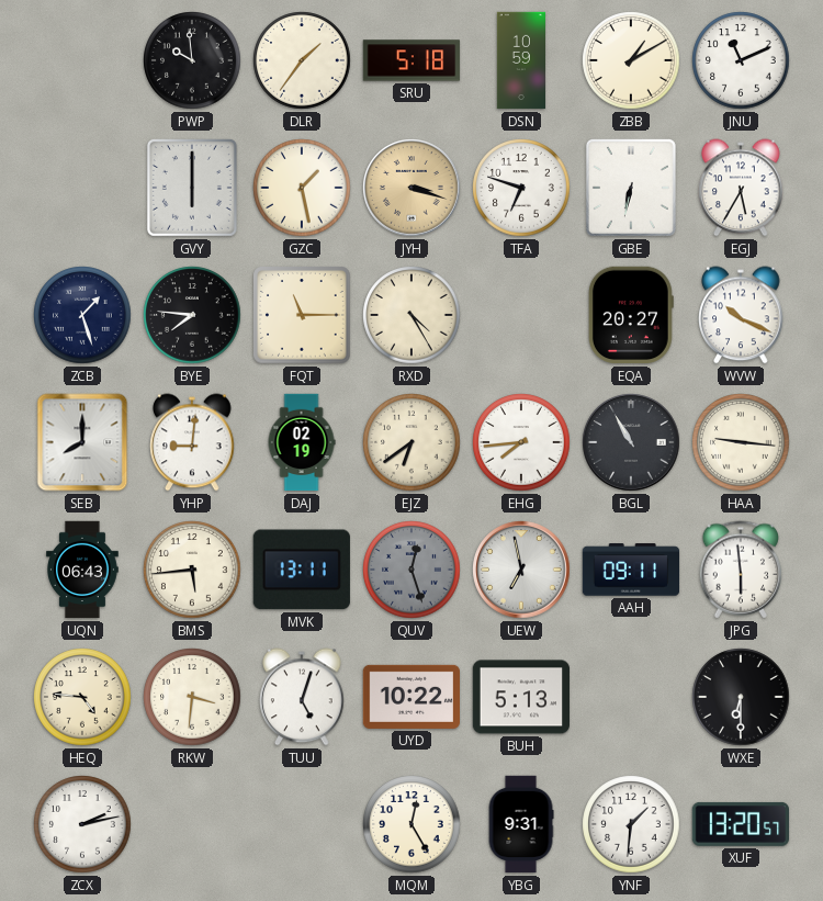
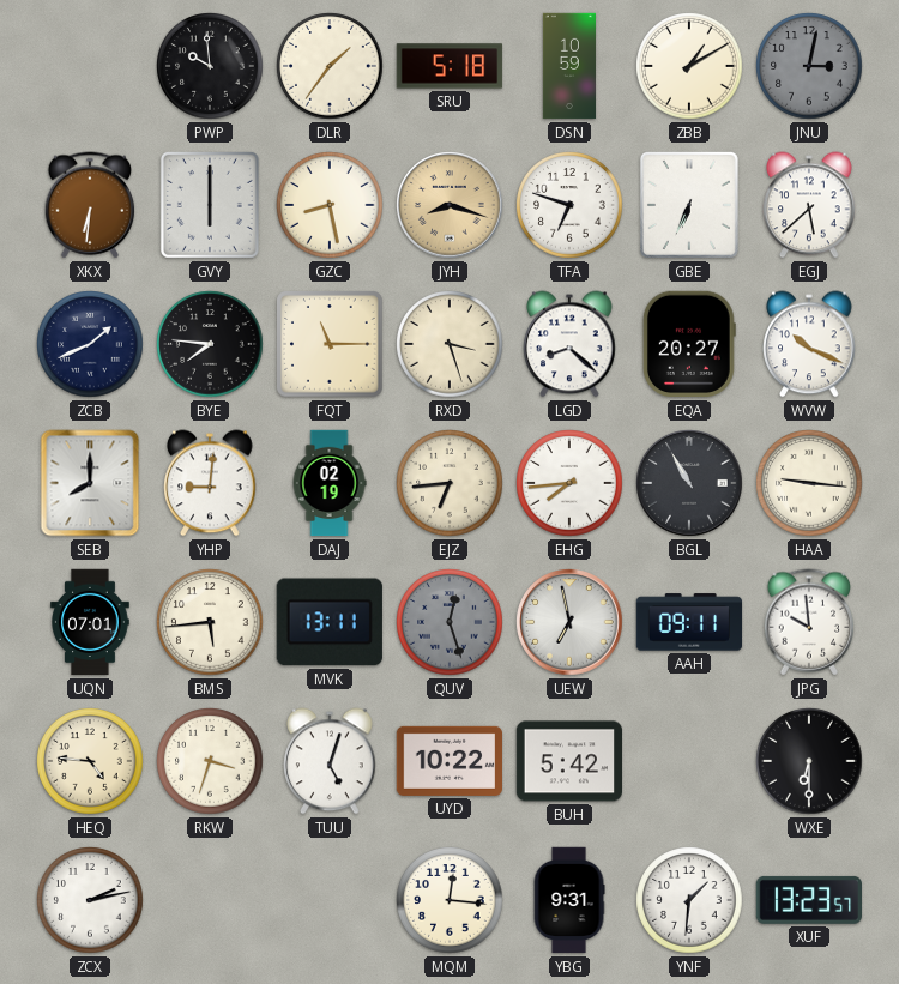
JNU: 11:11 -> 3:02
JNU dial: white -> grey
XKX: none -> 6:31
GZC: 1:28 -> 8:28
JYH: 3:18 -> 8:18
GBE: 6:32 -> 6:34
EGJ: 5:35 -> 5:38
ZCB: 1:27 -> 1:41
RXD: 4:25 -> 3:27
LGD: none -> 8:22
EJZ: 6:39 -> 6:44
UQN: 06:43 -> 07:01
JPG: 5:59 -> 9:59
RKW: 3:31 -> 3:33
BUH: 5:13 -> 5:42
MQM: 12:25 -> 12:16
XUF: 13:20 -> 13:23
